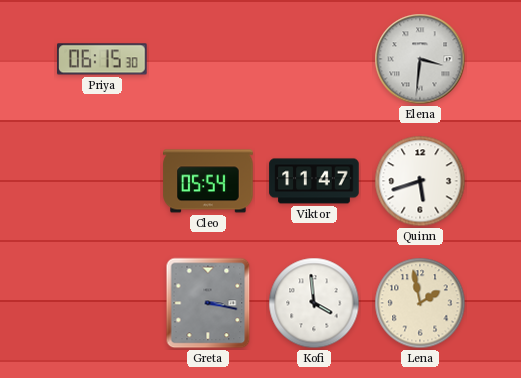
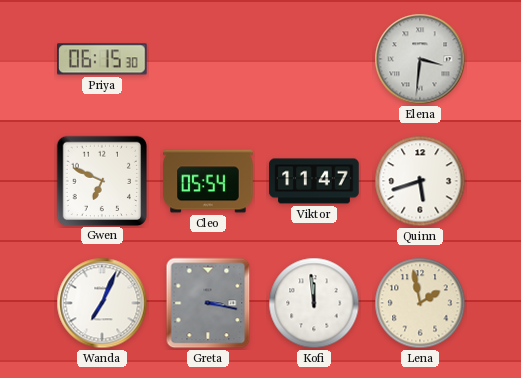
Gwen: none -> 6:49
Wanda: none -> 7:04
Kofi: 3:59 -> 11:59
